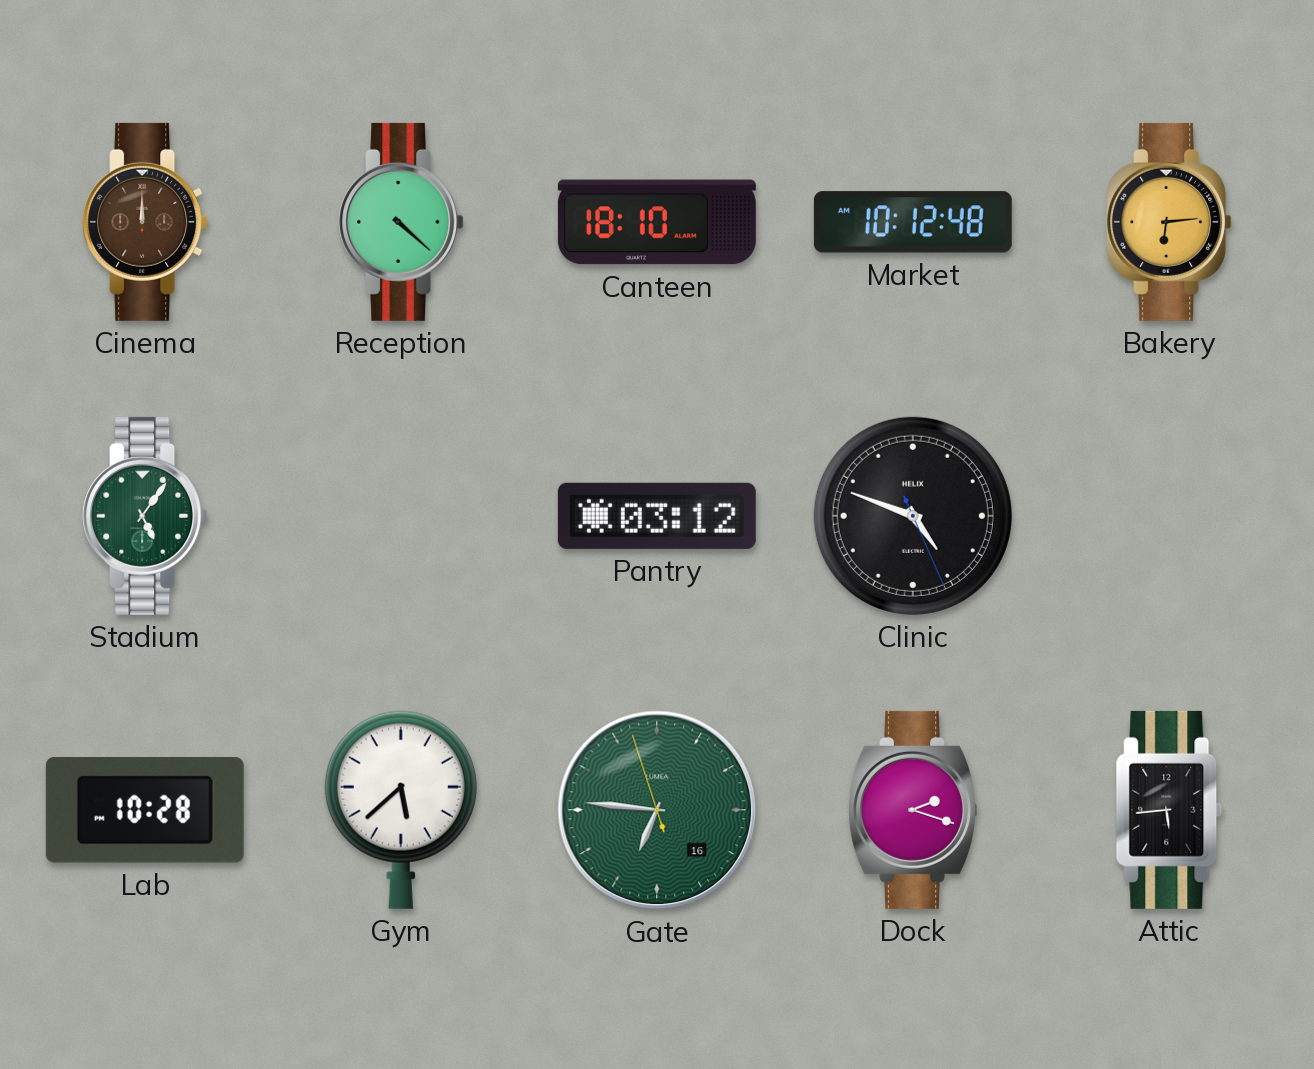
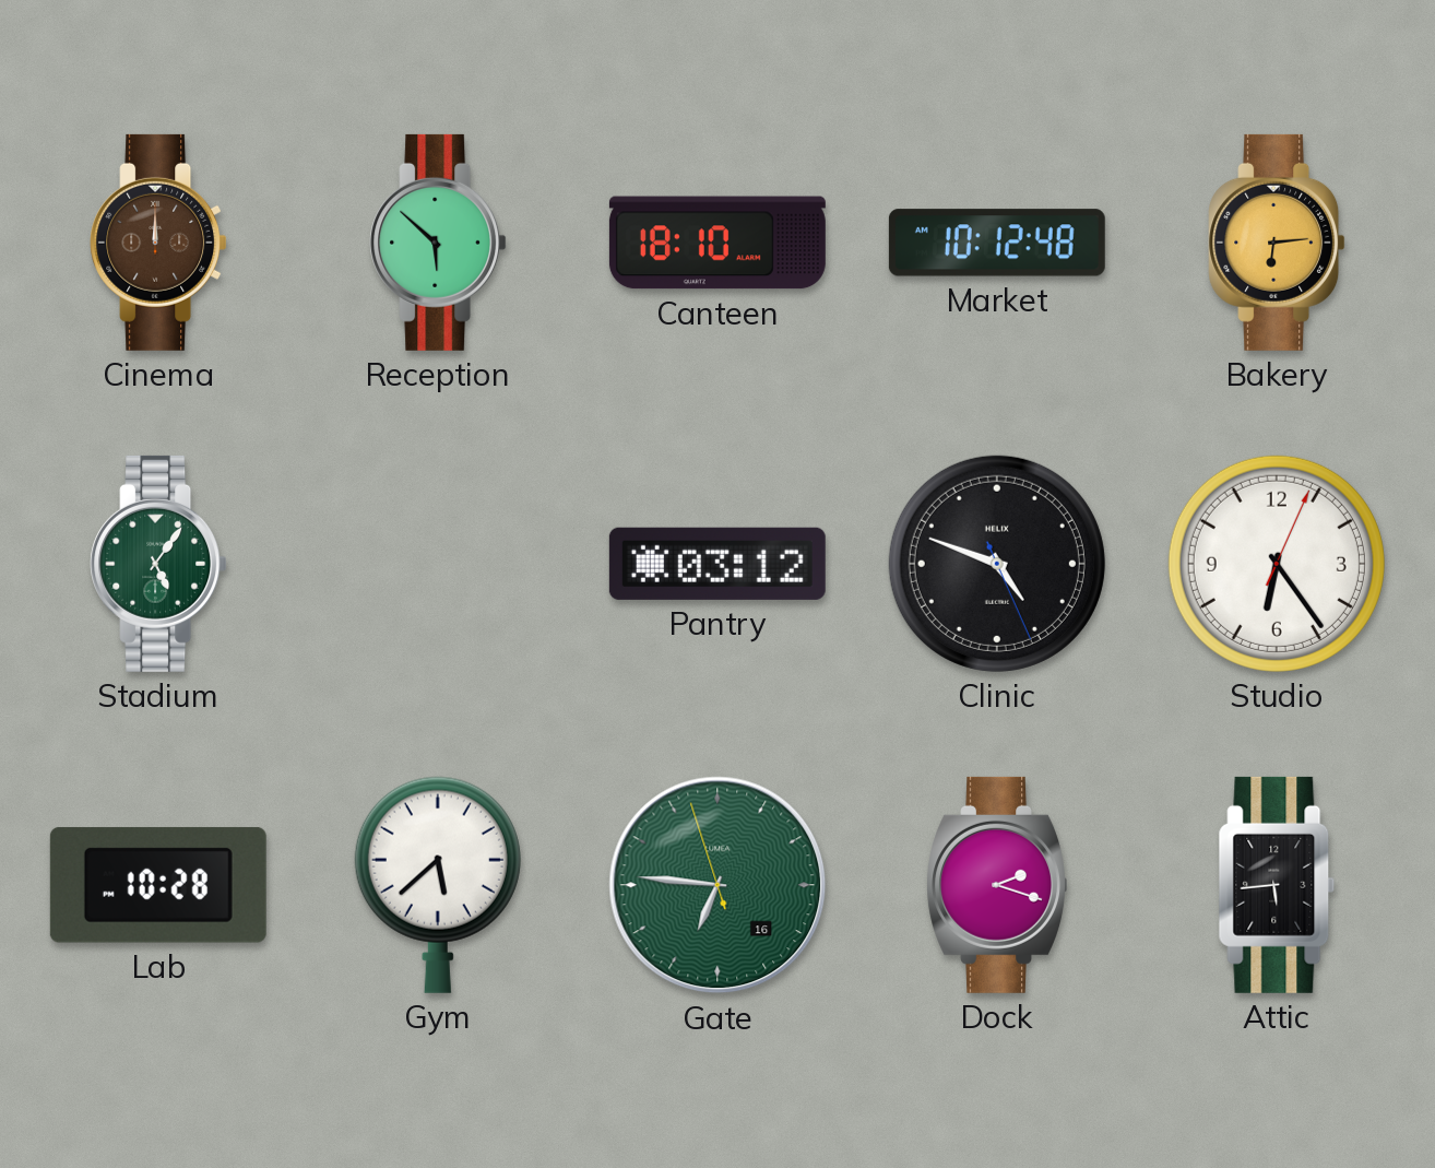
Reception: 4:22 -> 5:52
Studio: none -> 6:24
